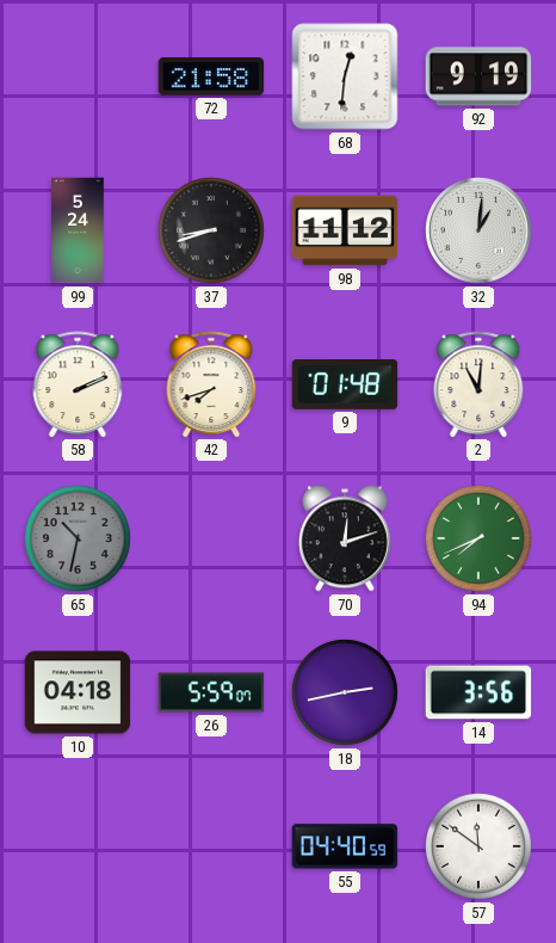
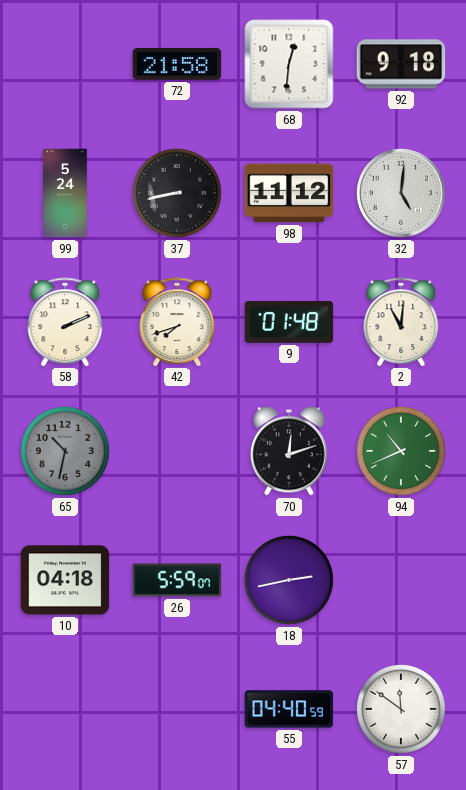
92: 9:19 -> 9:18
37: 8:42 -> 8:43
32: 1:01 -> 5:01
94: 7:41 -> 10:41
14: 3:56 -> none
